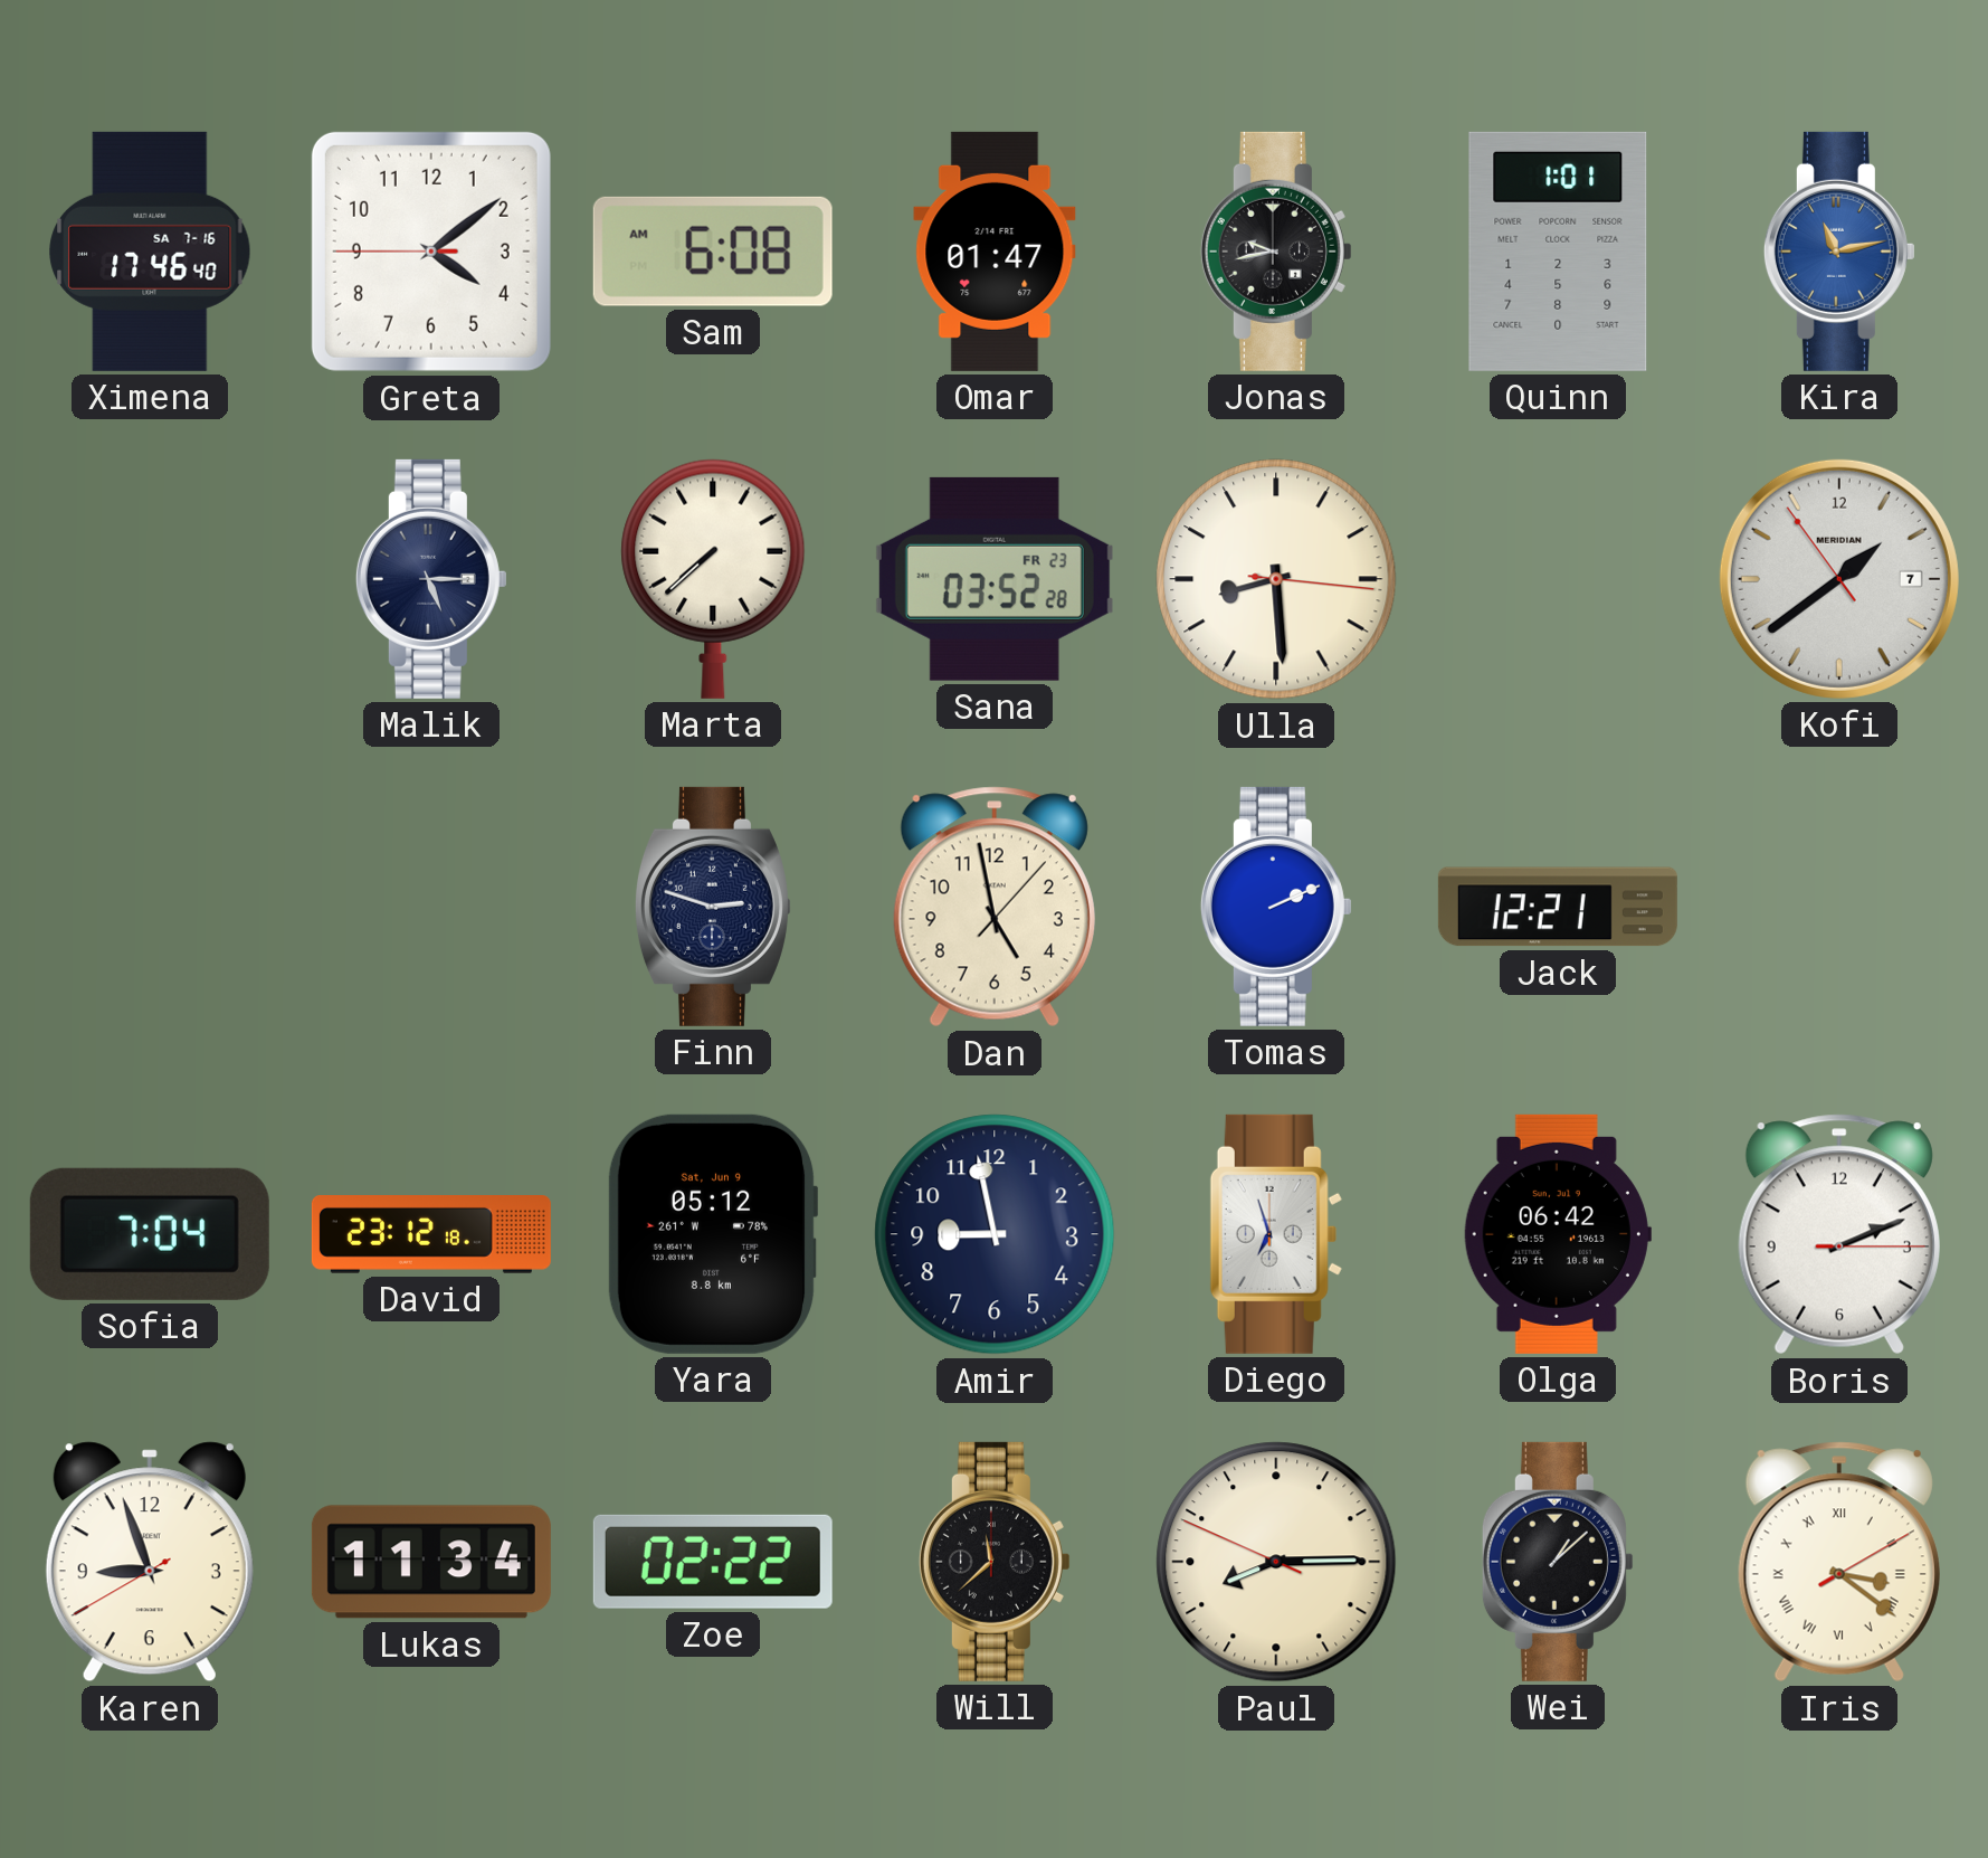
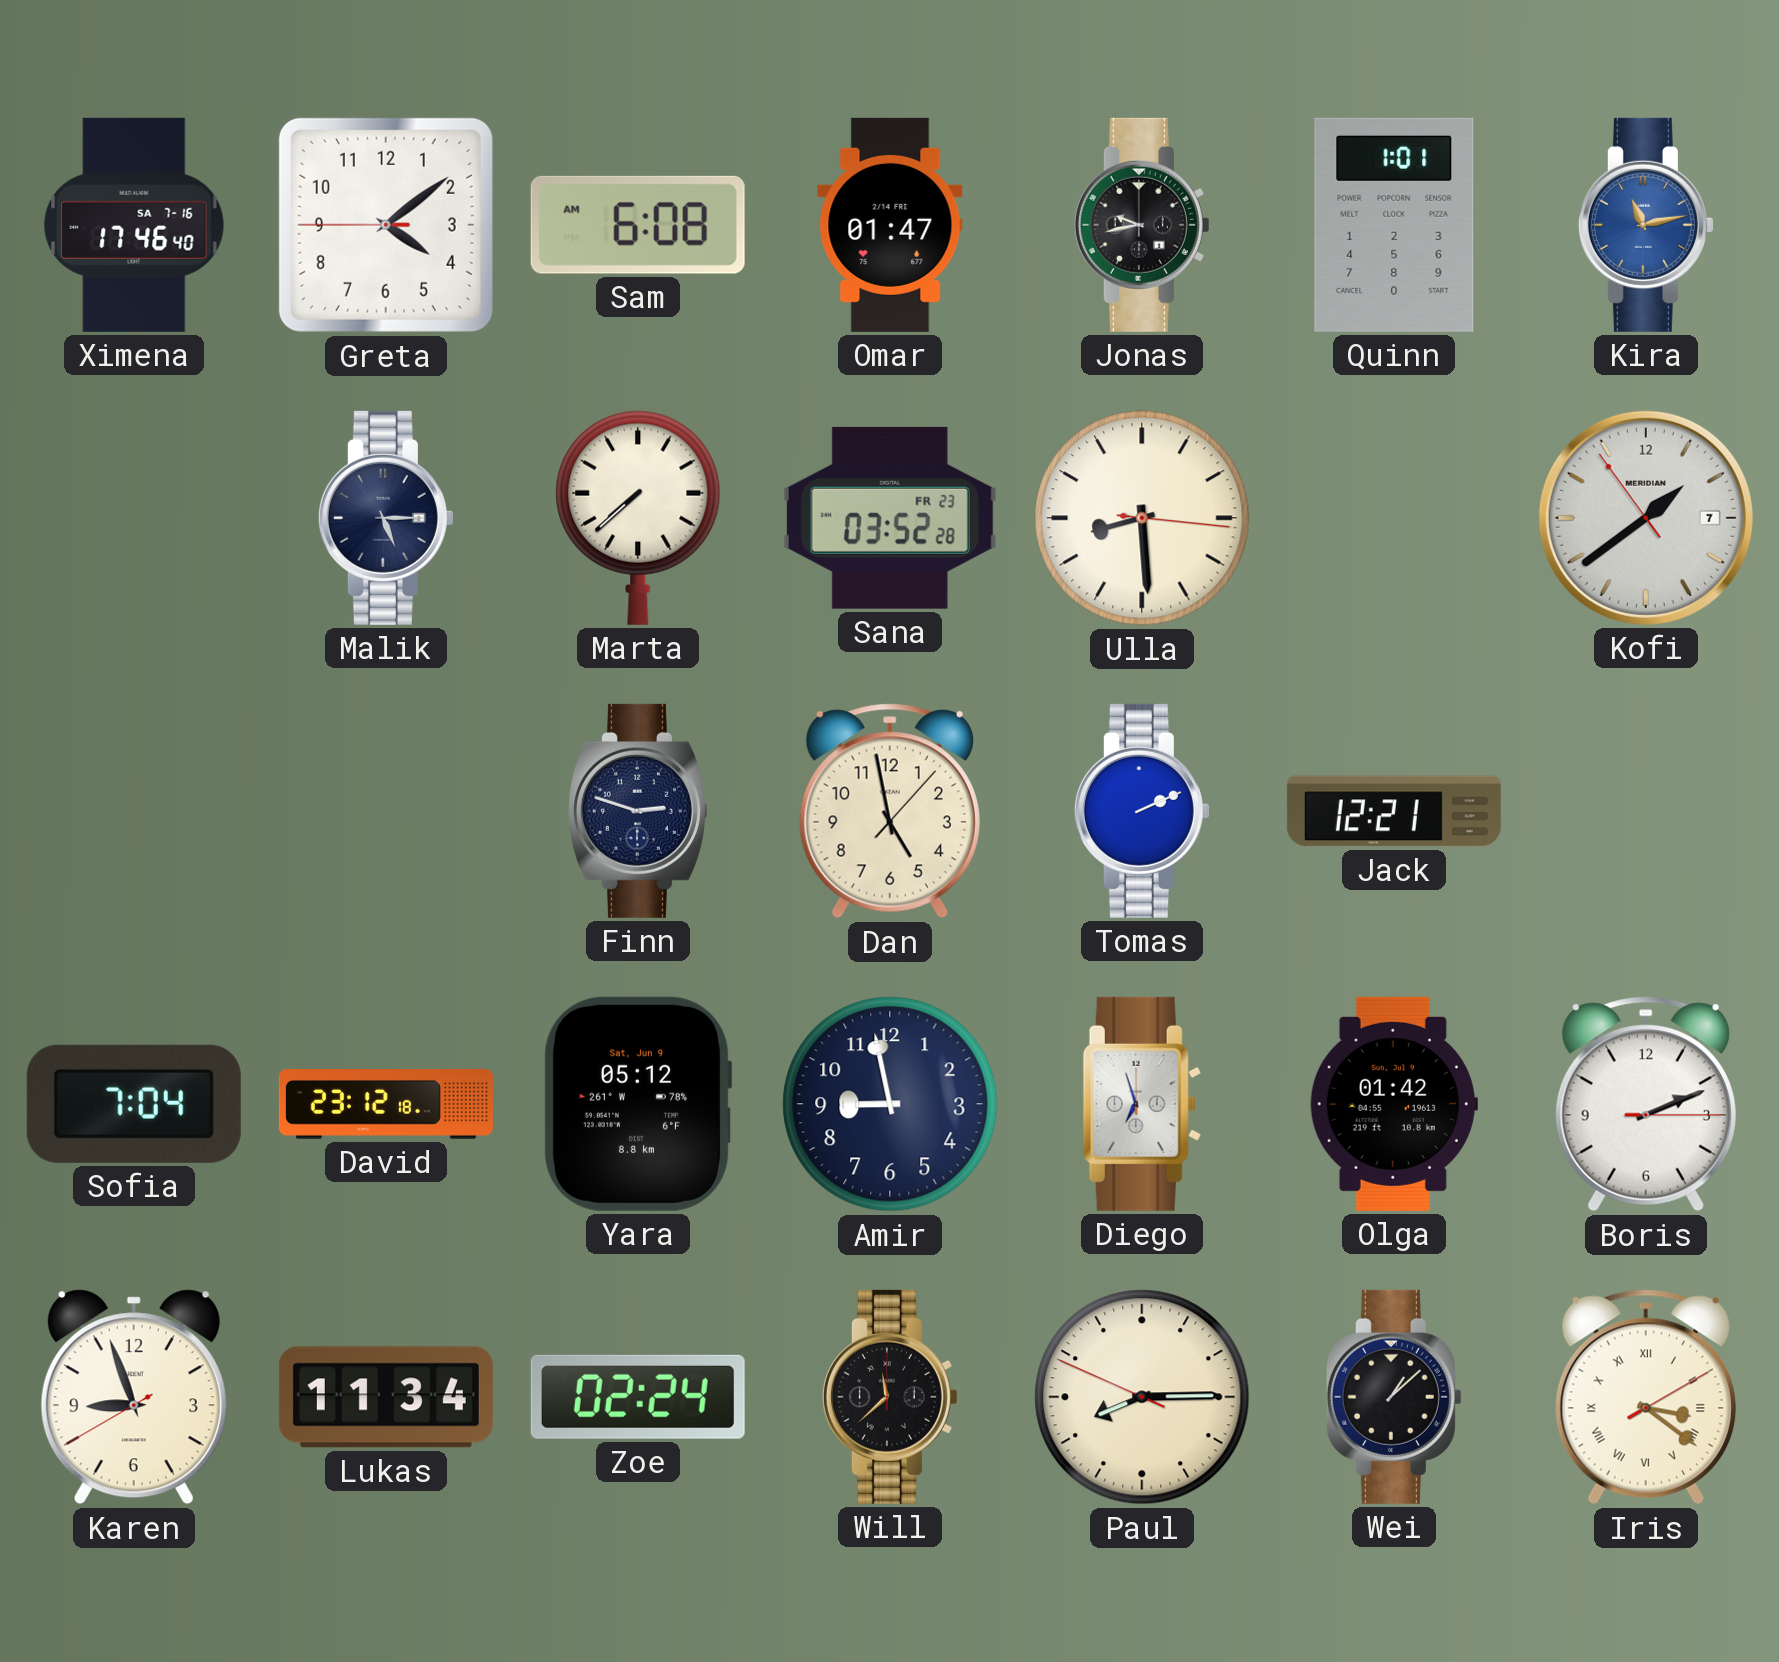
Olga: 06:42 -> 01:42
Zoe: 02:22 -> 02:24
